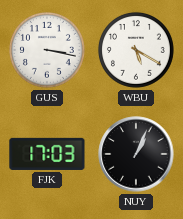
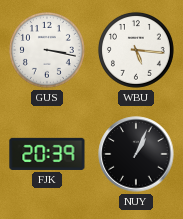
WBU: 5:20 -> 5:16
FJK: 17:03 -> 20:39
